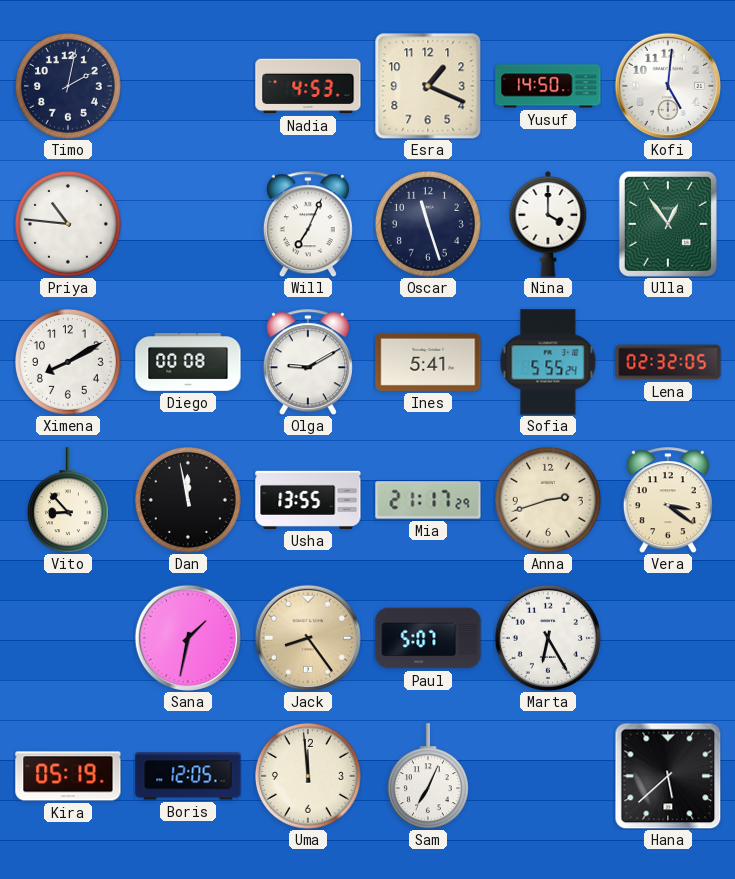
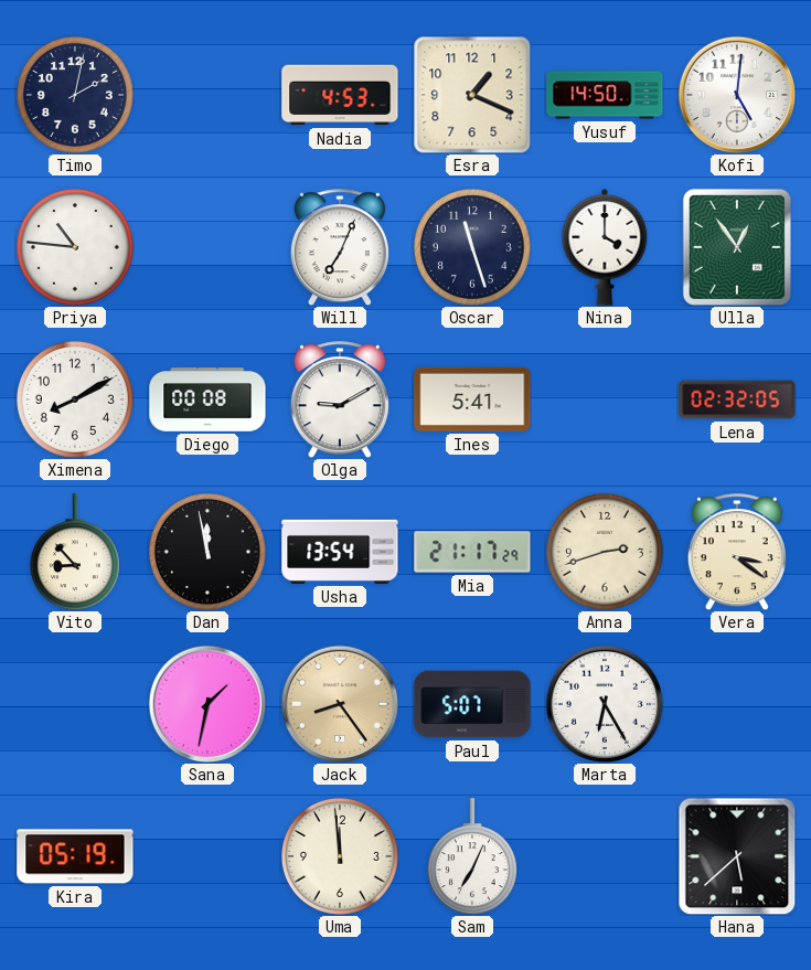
Sofia: 5:55 -> none
Usha: 13:55 -> 13:54
Boris: 12:05 -> none
